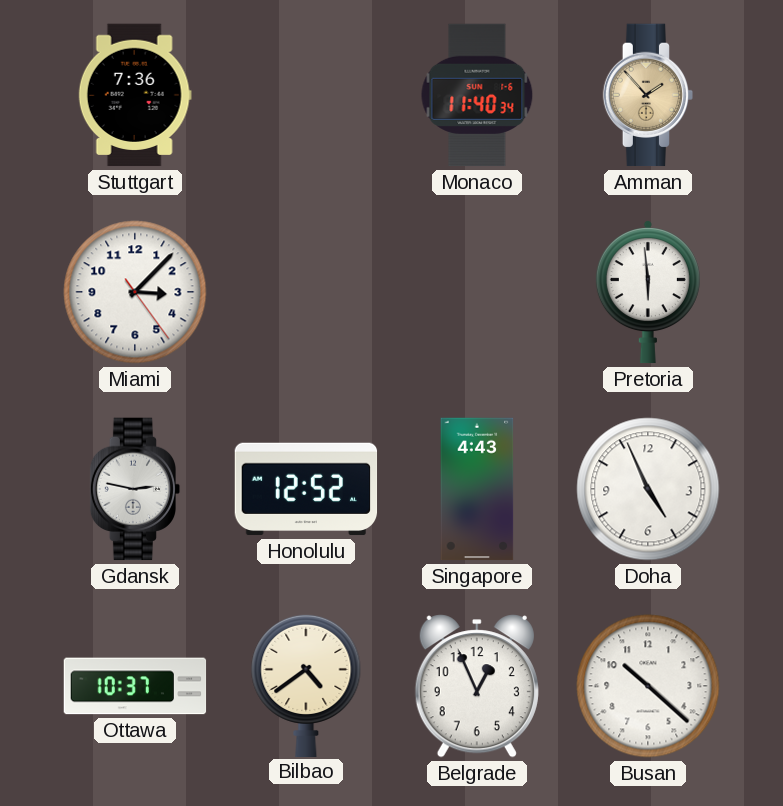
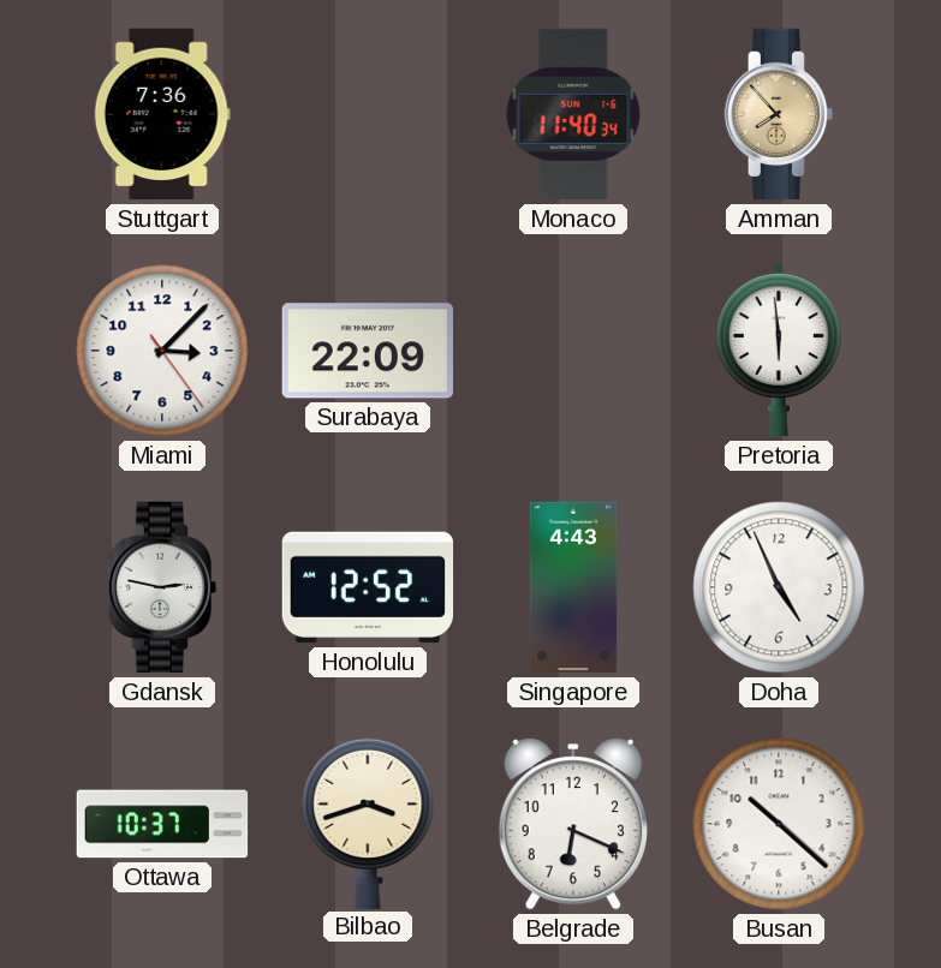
Amman: 1:53 -> 7:53
Surabaya: none -> 22:09
Bilbao: 4:39 -> 3:42
Belgrade: 12:56 -> 6:19
